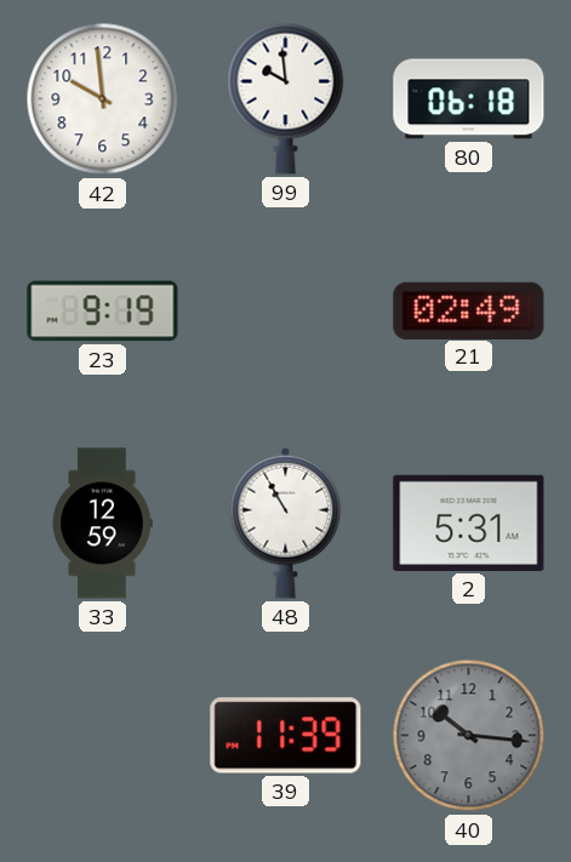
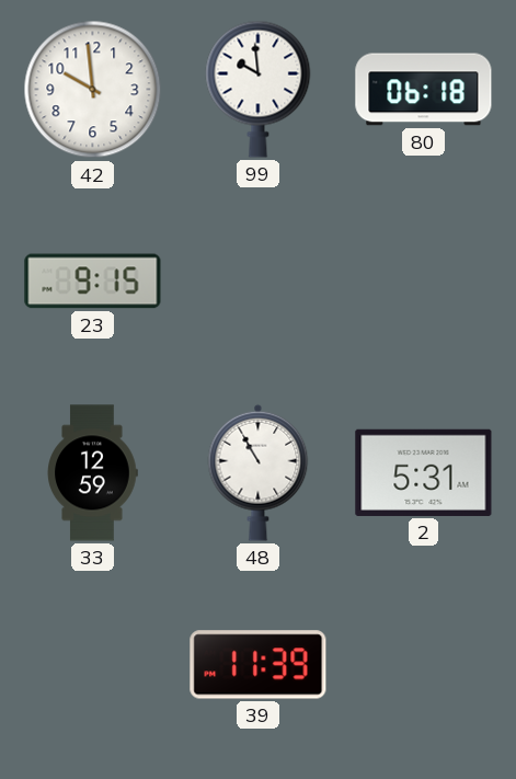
23: 9:19 -> 9:15
21: 02:49 -> none
40: 10:16 -> none
